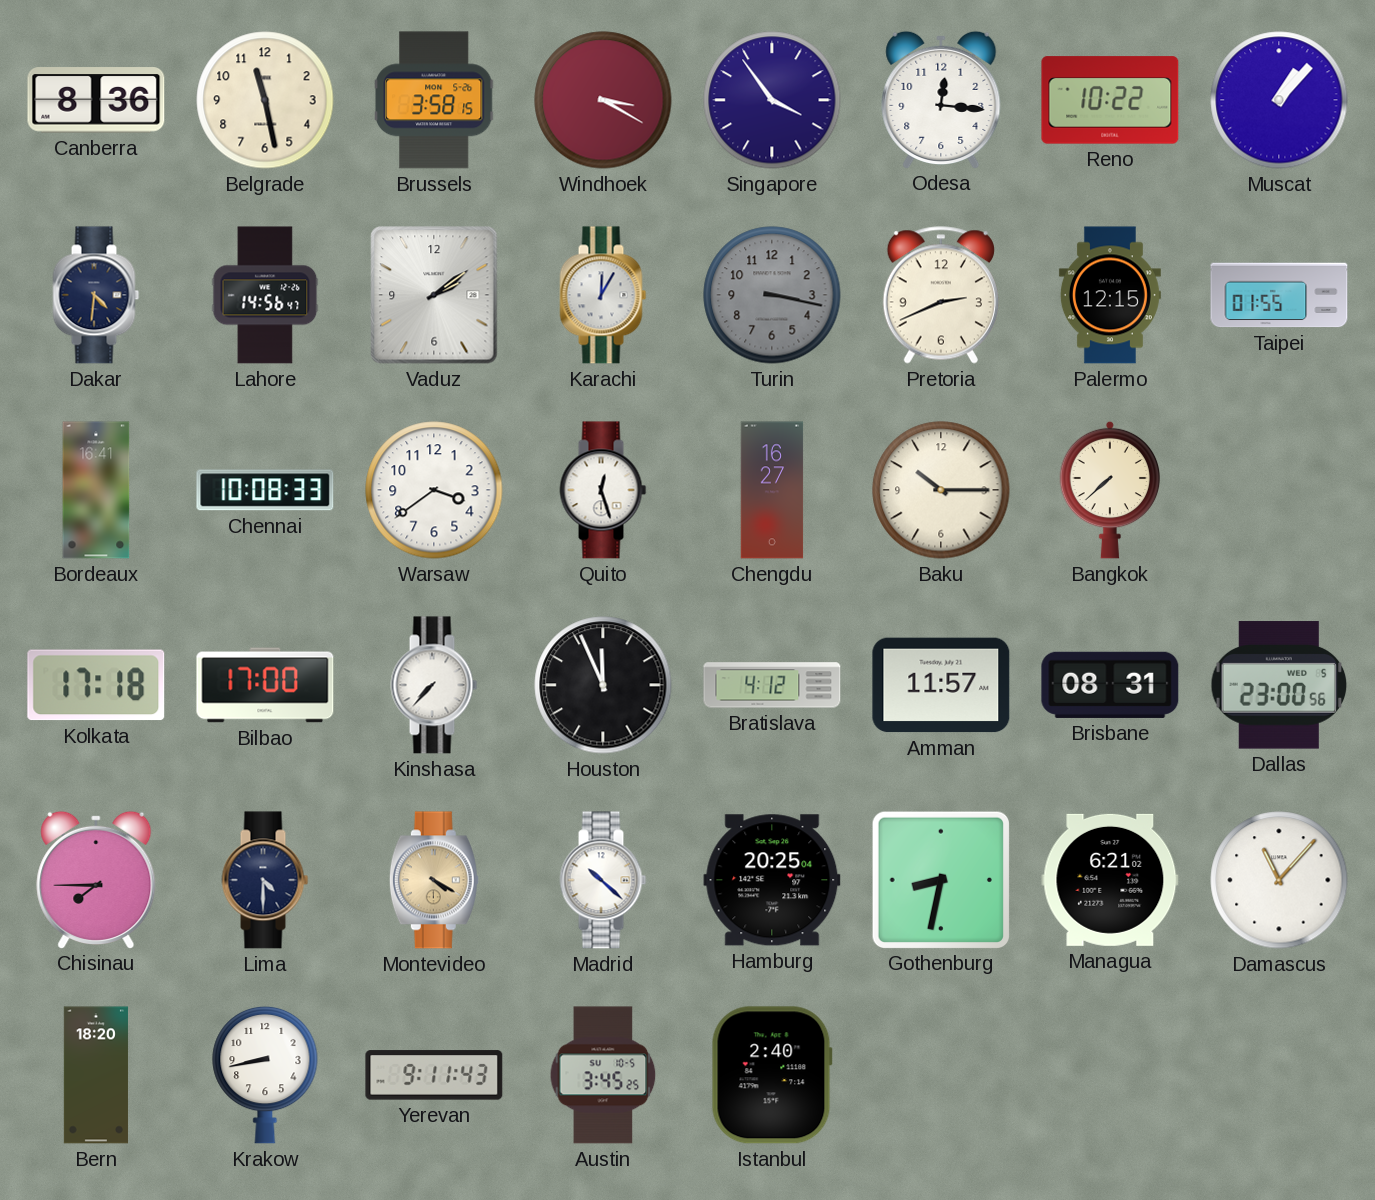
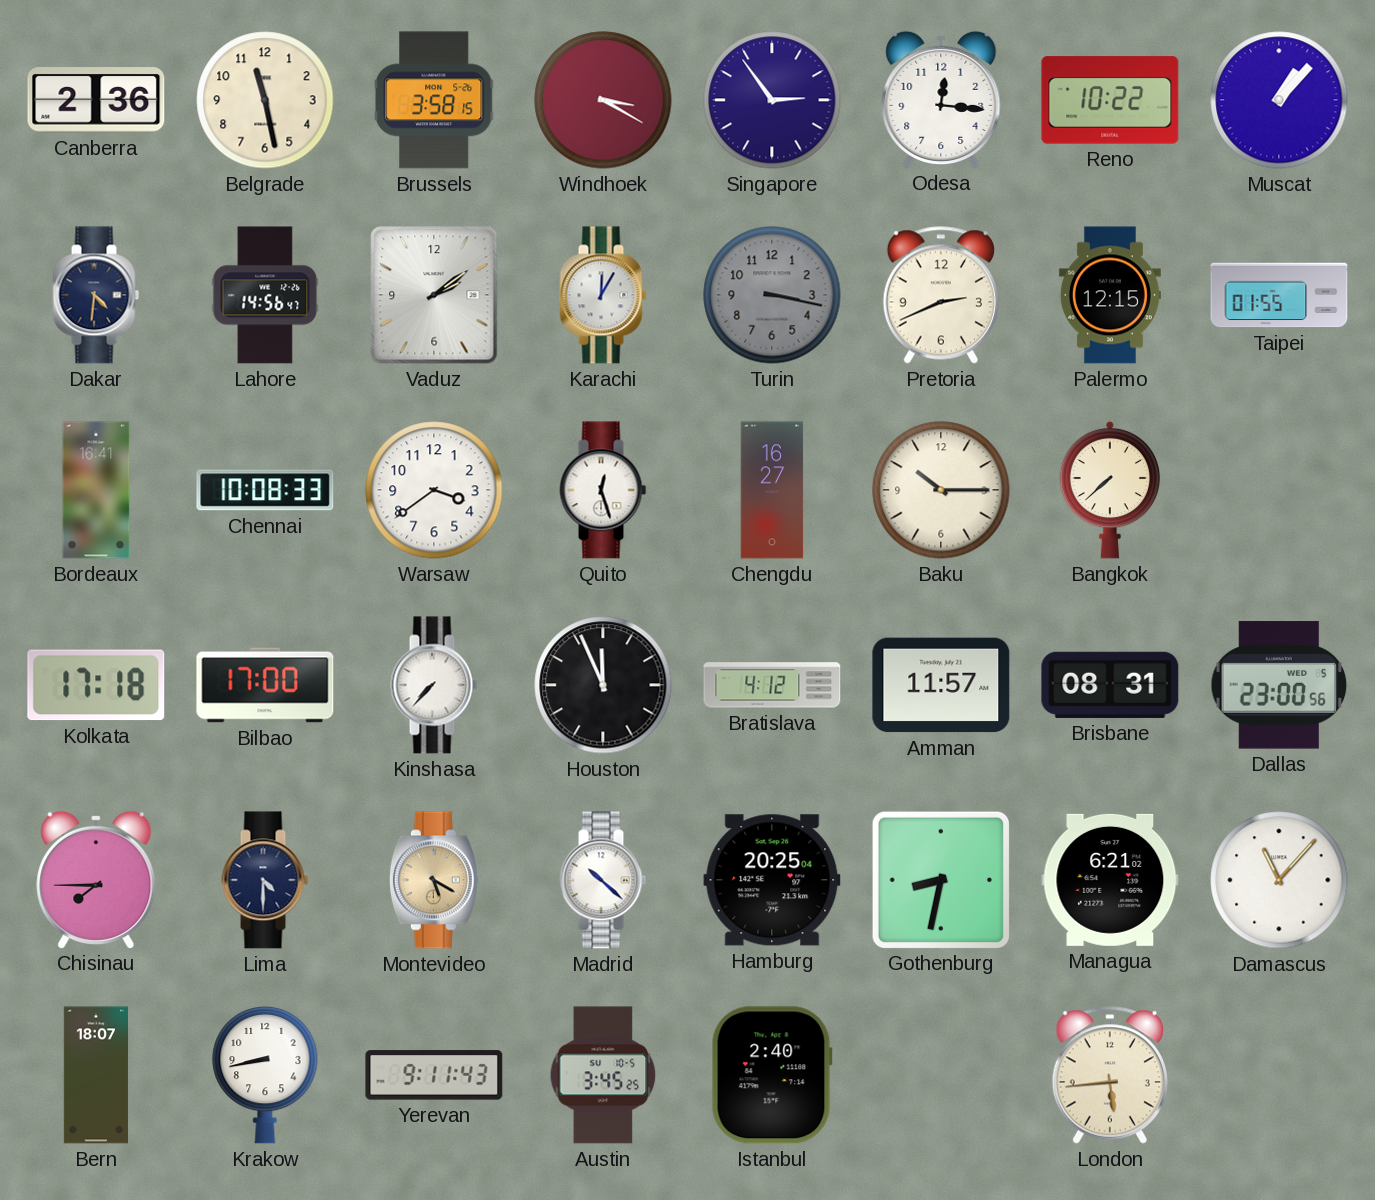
Canberra: 8:36 -> 2:36
Singapore: 3:54 -> 2:54
Montevideo: 4:20 -> 5:20
Bern: 18:20 -> 18:07
London: none -> 5:44
